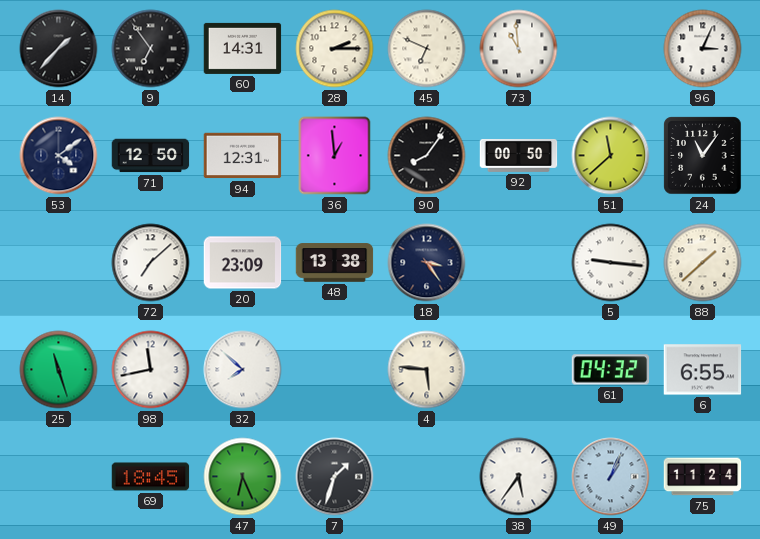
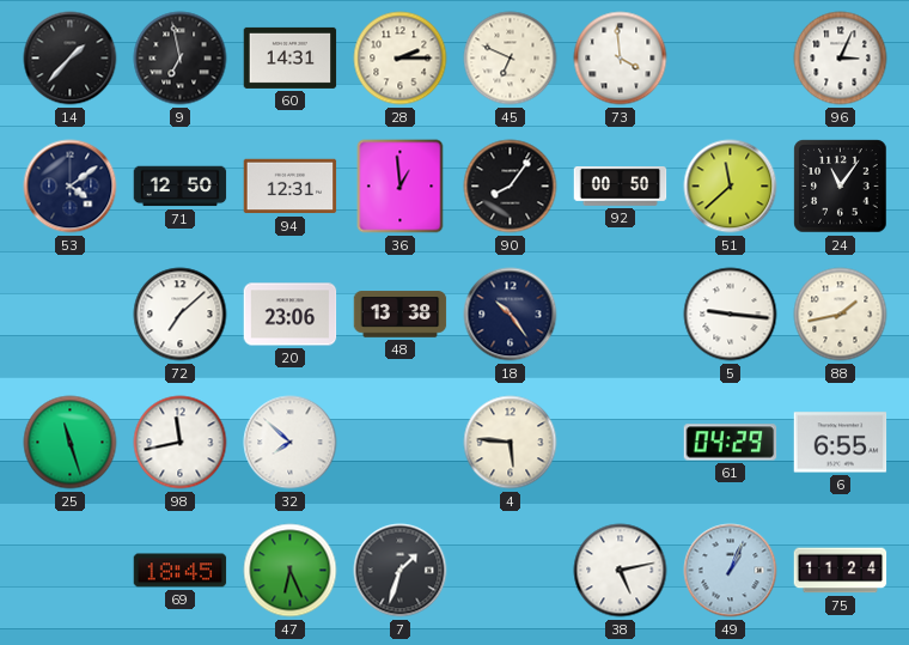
9: 6:54 -> 6:58
73: 10:59 -> 3:59
20: 23:09 -> 23:06
18: 3:24 -> 10:24
88: 1:38 -> 1:43
61: 04:32 -> 04:29
38: 5:36 -> 5:13
